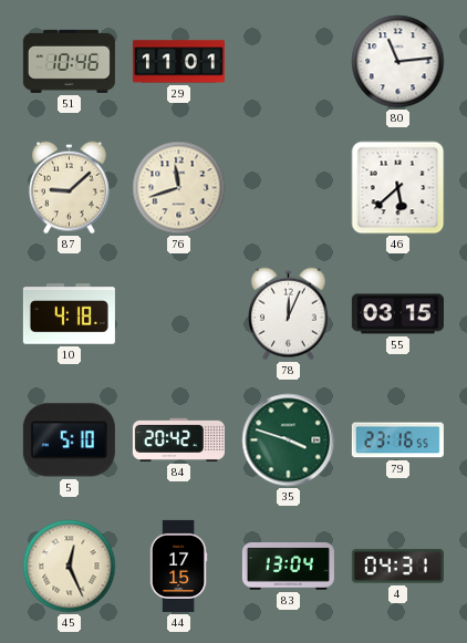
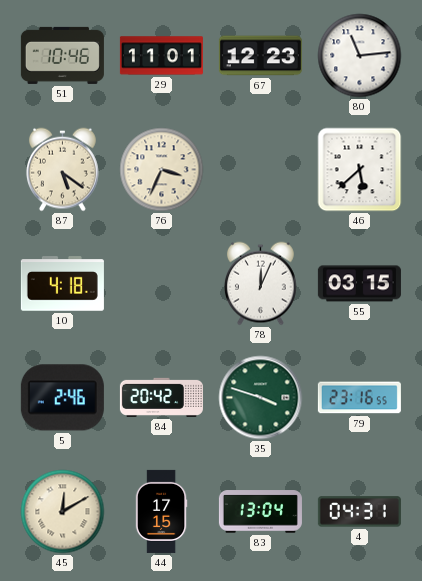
67: none -> 12:23
87: 9:08 -> 5:21
76: 11:42 -> 3:34
5: 5:10 -> 2:46
45: 12:26 -> 12:10
